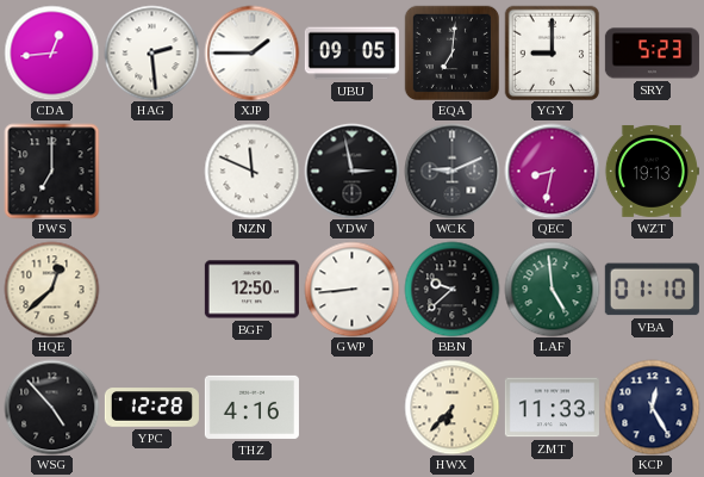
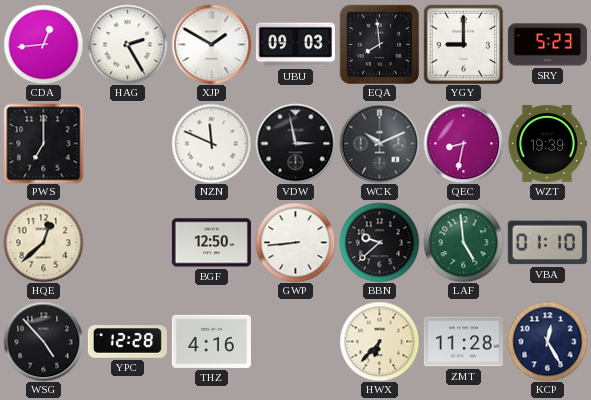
HAG: 2:29 -> 2:25
XJP: 1:45 -> 1:50
UBU: 09:05 -> 09:03
EQA: 7:01 -> 7:59
WCK: 9:11 -> 10:11
WZT: 19:13 -> 19:39
ZMT: 11:33 -> 11:28
